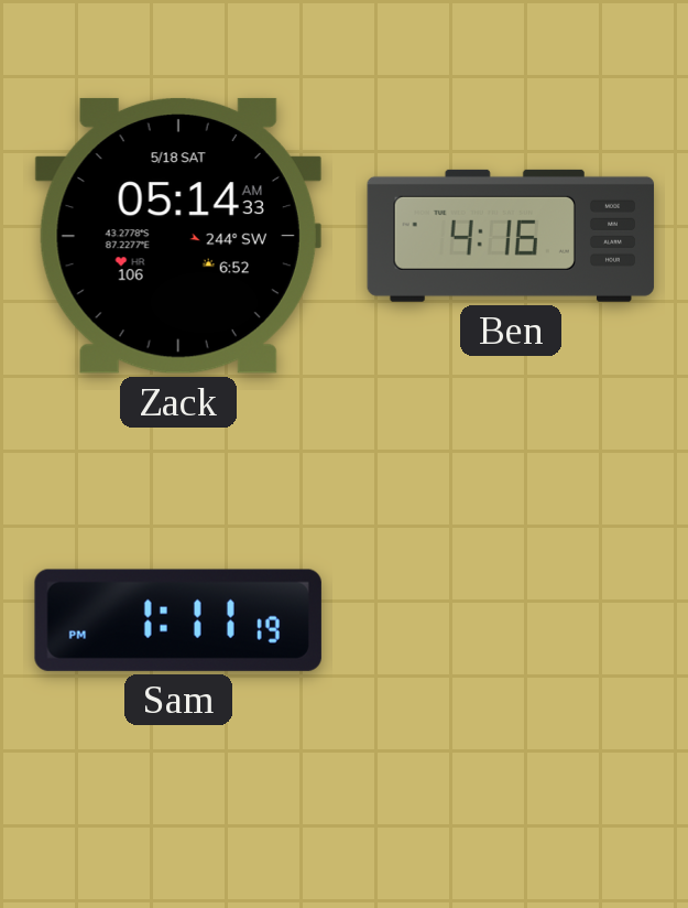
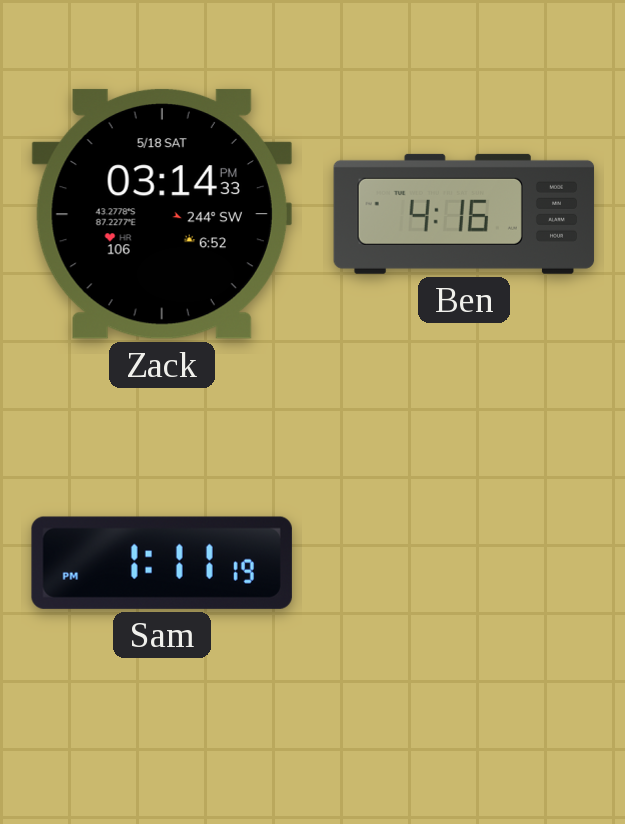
Zack: 05:14 -> 03:14
